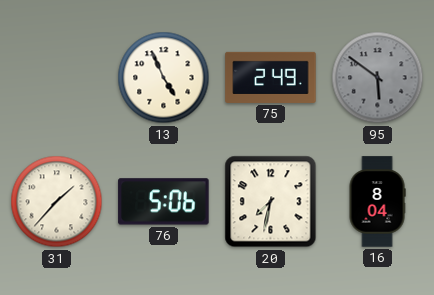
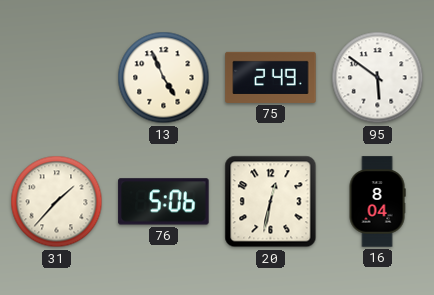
95 dial: grey -> white
20: 7:32 -> 12:32
